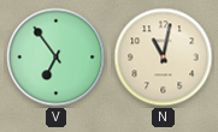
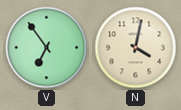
N: 11:02 -> 4:02
